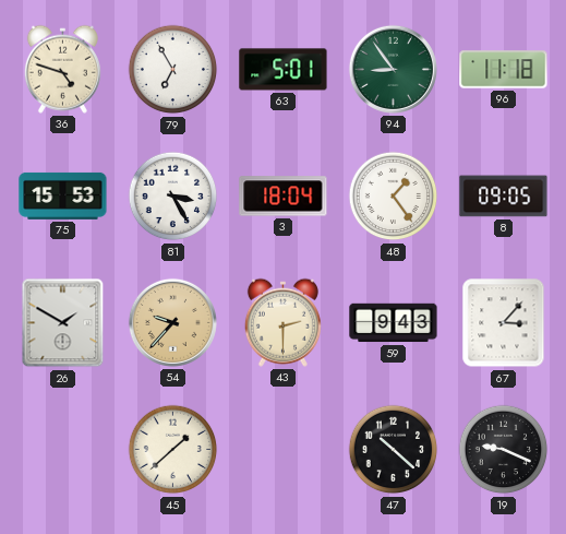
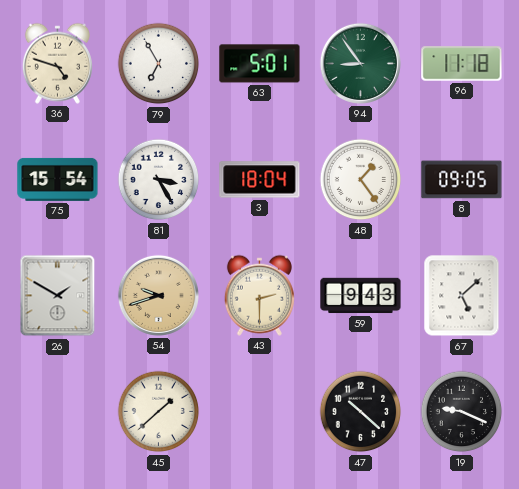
75: 15:53 -> 15:54
54: 9:37 -> 9:42
67: 3:07 -> 5:08
